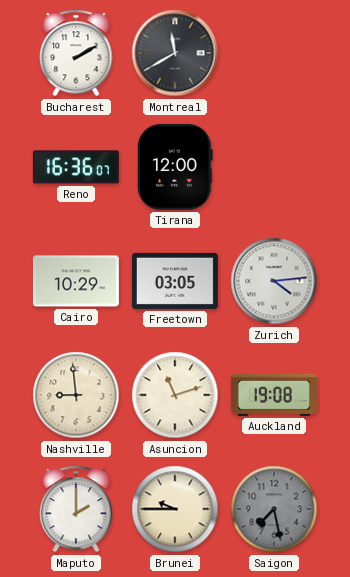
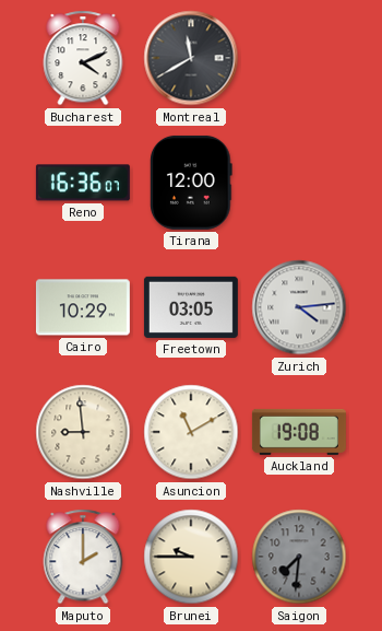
Bucharest: 2:10 -> 4:11
Asuncion: 11:12 -> 11:10
Saigon: 7:28 -> 7:31
